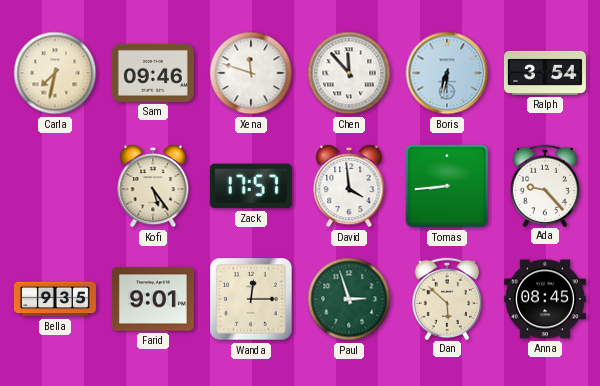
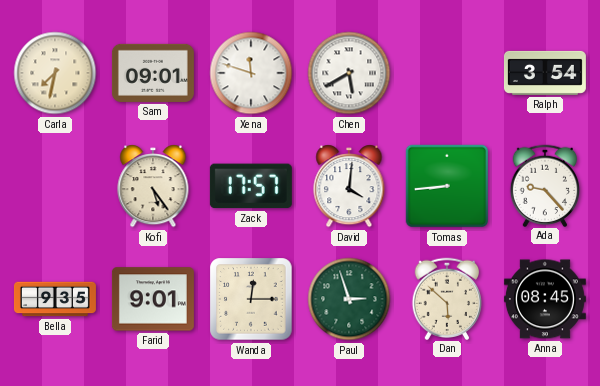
Sam: 09:46 -> 09:01
Chen: 11:53 -> 5:40
Boris: 6:32 -> none
David: 3:59 -> 4:01
